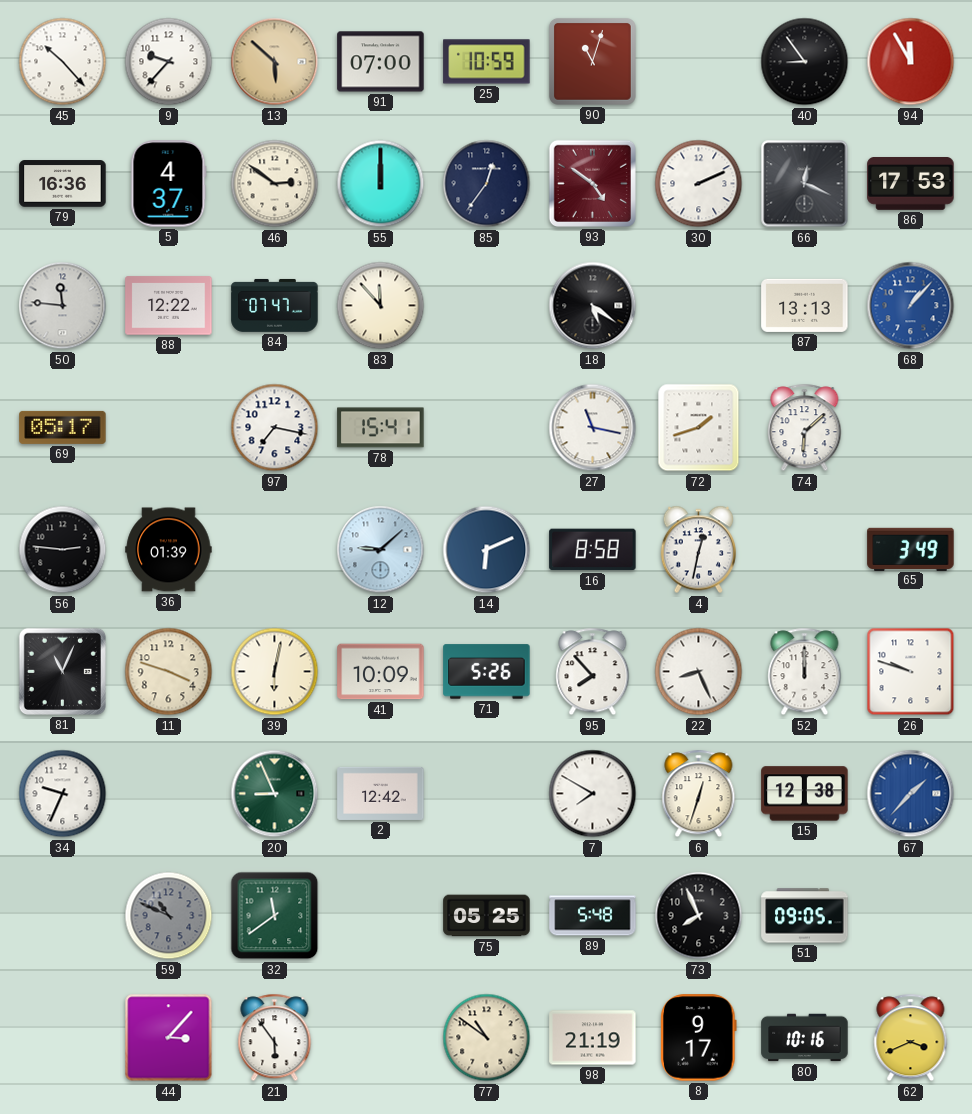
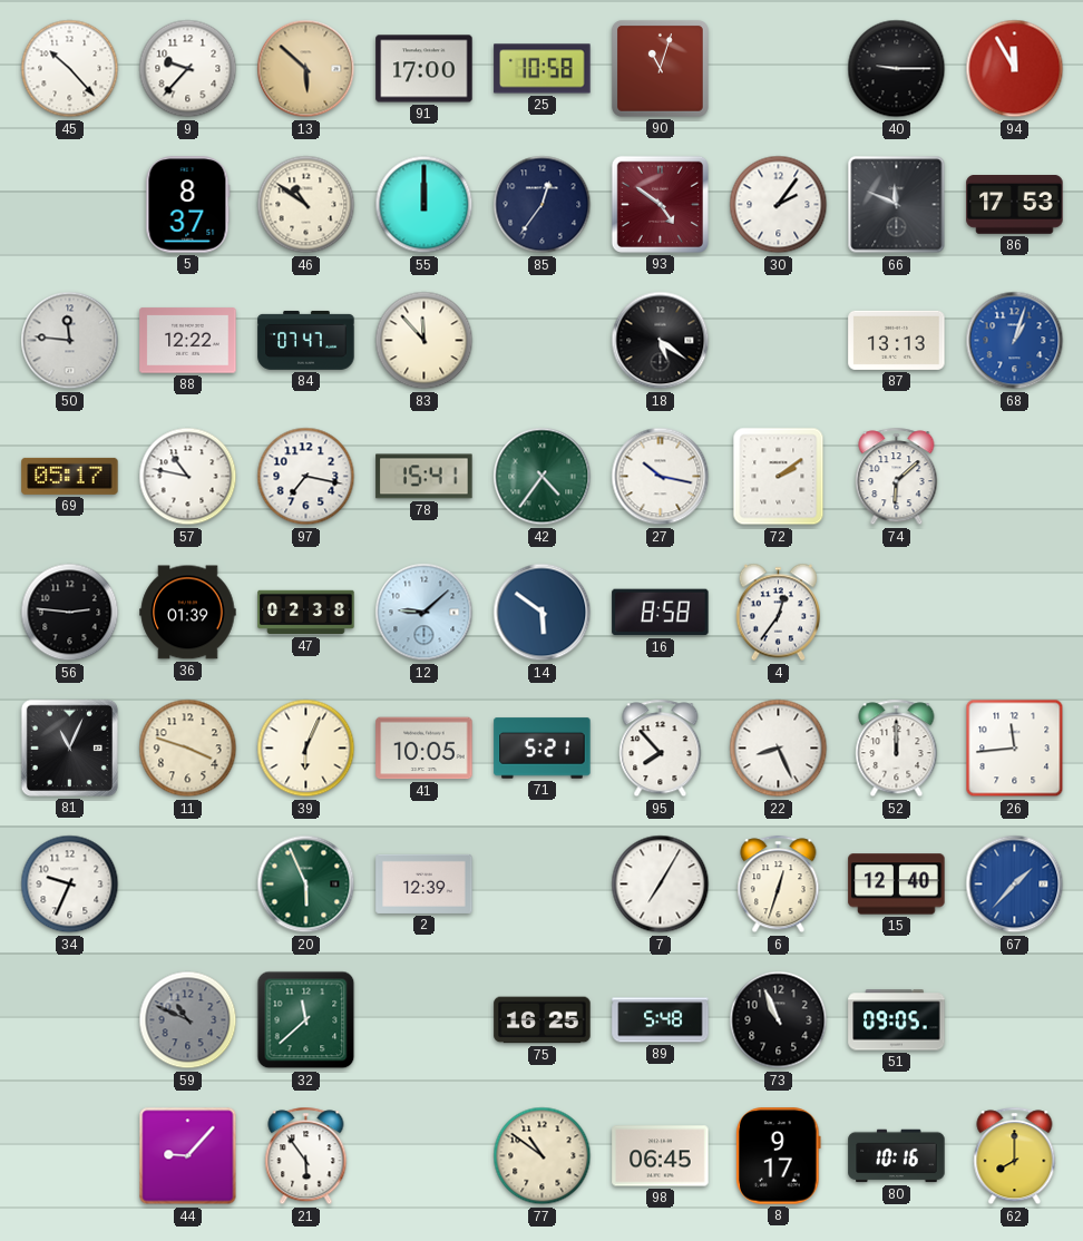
91: 07:00 -> 17:00
25: 10:59 -> 10:58
40: 8:54 -> 9:15
79: 16:36 -> none
5: 4:37 -> 8:37
46: 2:51 -> 10:51
30: 2:11 -> 2:06
66: 12:19 -> 11:49
68: 1:07 -> 1:03
57: none -> 10:47
42: none -> 4:36
27: 11:17 -> 10:17
72: 1:42 -> 2:09
47: none -> 02:38
14: 6:11 -> 5:51
4: 12:32 -> 12:36
65: 3:49 -> none
39: 6:02 -> 6:04
41: 10:09 -> 10:05
71: 5:26 -> 5:21
26: 9:48 -> 11:44
20: 8:56 -> 5:56
2: 12:42 -> 12:39
7: 7:50 -> 7:05
15: 12:38 -> 12:40
32: 11:39 -> 11:38
75: 05:25 -> 16:25
73: 7:56 -> 10:56
44: 3:07 -> 9:07
98: 21:19 -> 06:45
62: 3:41 -> 8:00
